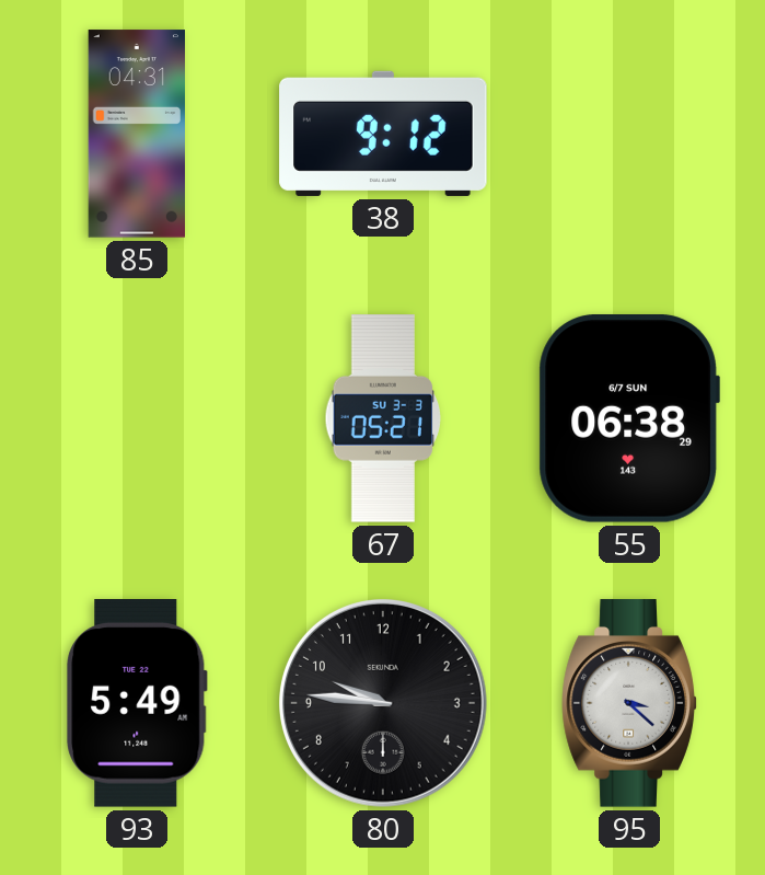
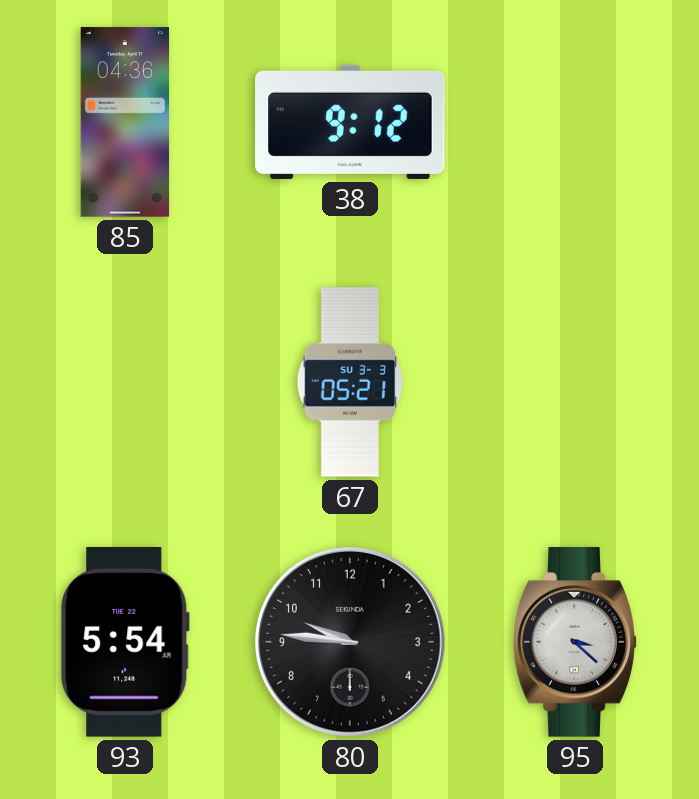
85: 04:31 -> 04:36
55: 06:38 -> none
93: 5:49 -> 5:54
